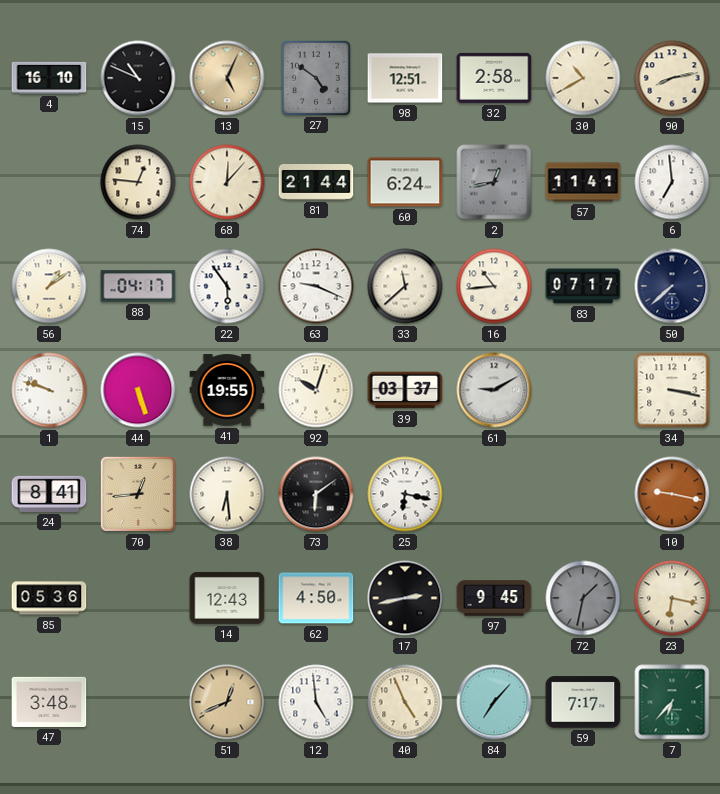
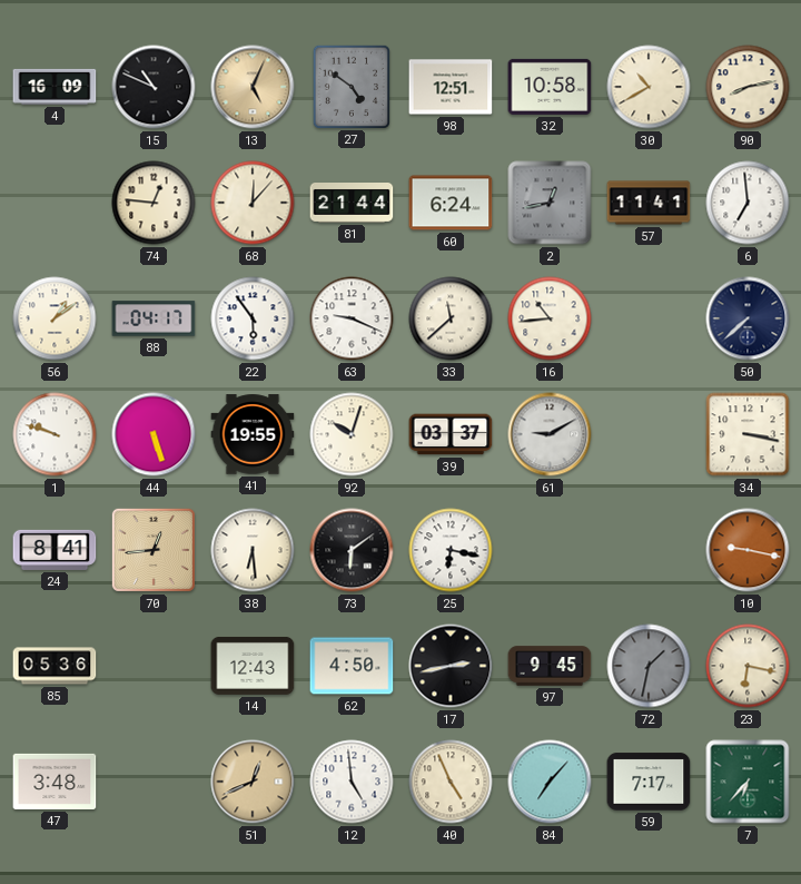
4: 16:10 -> 16:09
32: 2:58 -> 10:58
83: 07:17 -> none
